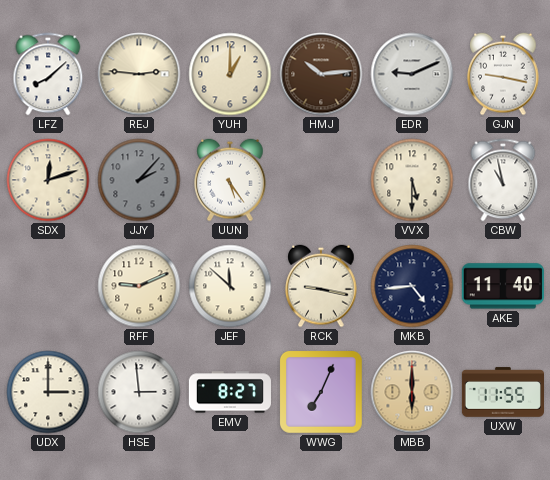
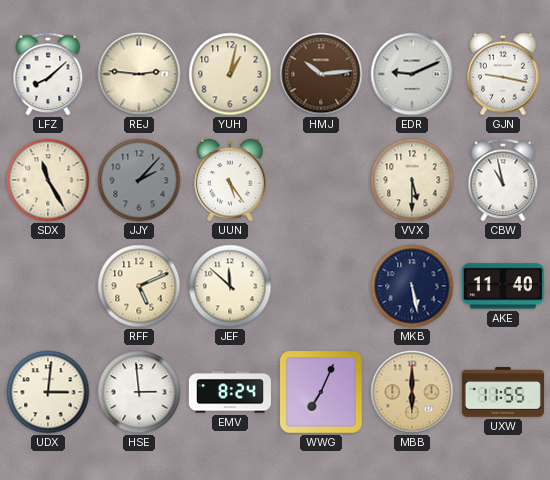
YUH: 1:00 -> 1:02
SDX: 12:12 -> 11:25
RFF: 9:11 -> 5:11
RCK: 9:17 -> none
MKB: 4:44 -> 5:28
UDX: 3:00 -> 3:01
EMV: 8:27 -> 8:24
